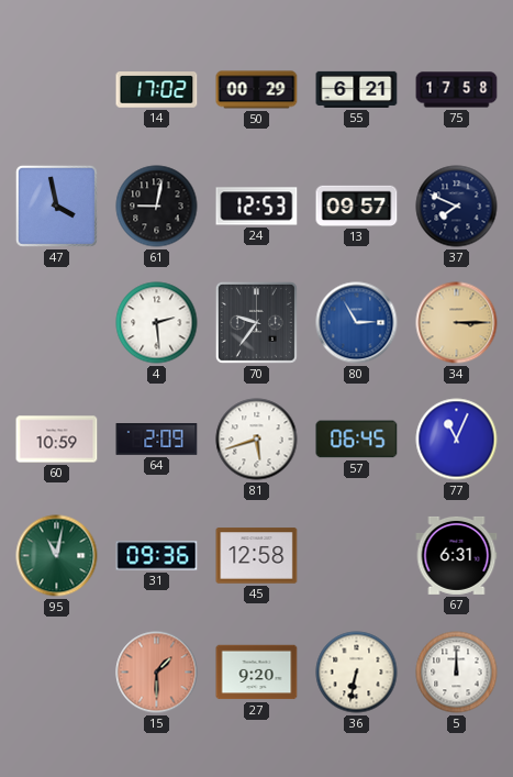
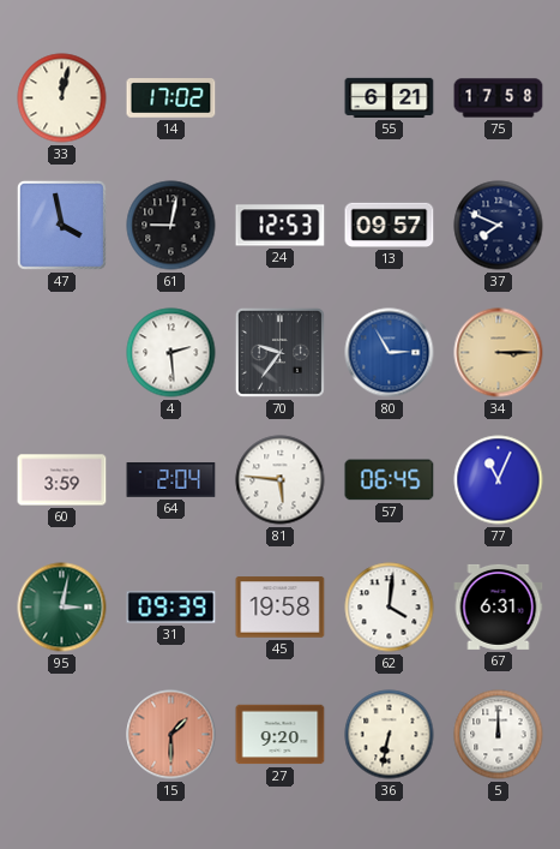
33: none -> 12:02
50: 00:29 -> none
60: 10:59 -> 3:59
64: 2:09 -> 2:04
81: 5:42 -> 5:46
95: 11:02 -> 3:02
31: 09:36 -> 09:39
45: 12:58 -> 19:58
62: none -> 4:01
